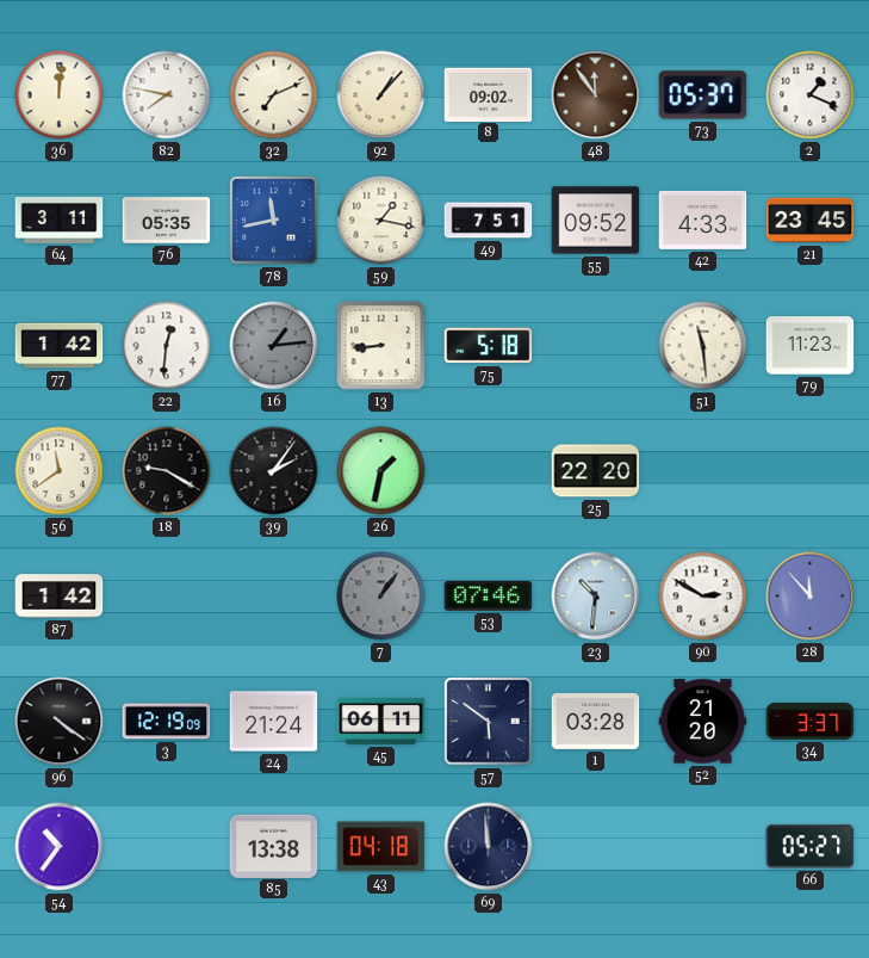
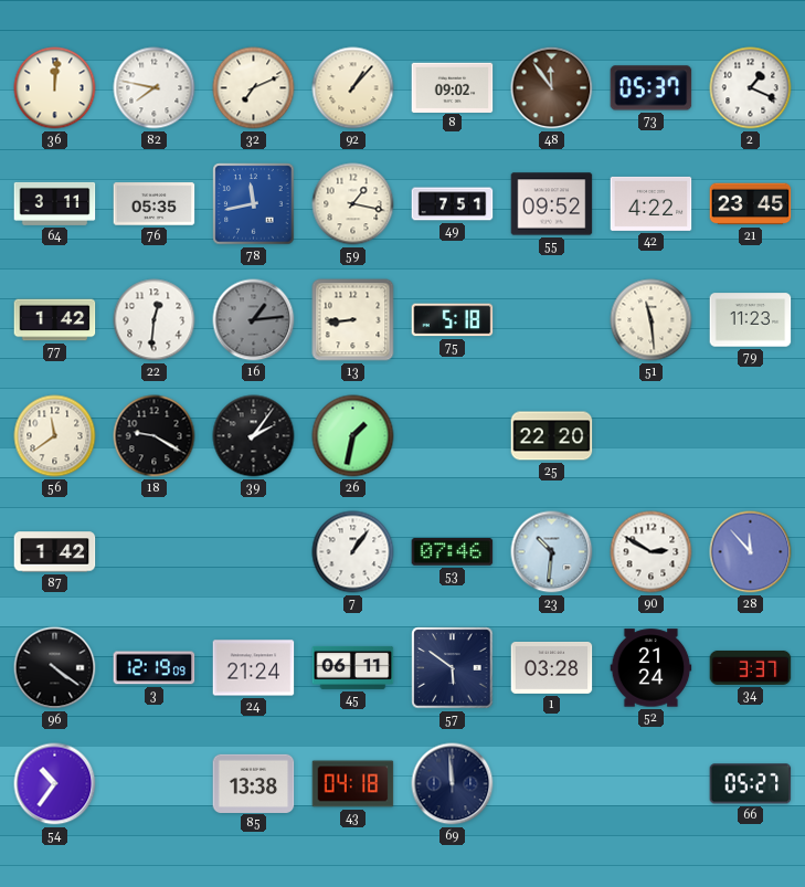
42: 4:33 -> 4:22
7 dial: grey -> white
52: 21:20 -> 21:24
